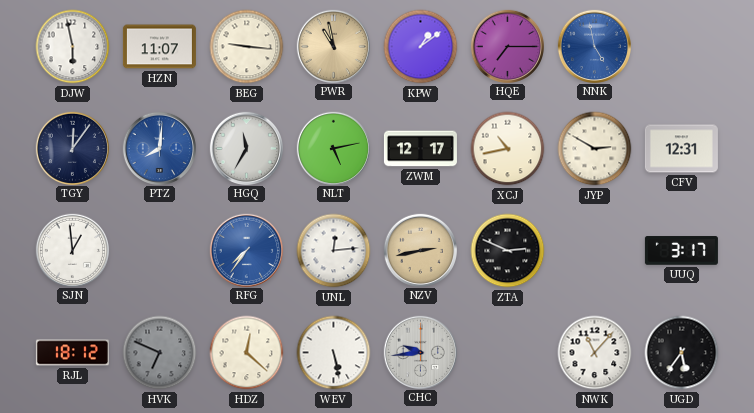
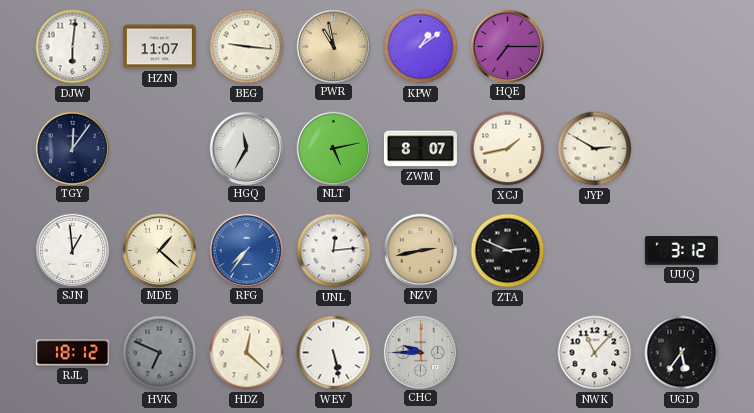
DJW: 5:58 -> 6:01
NNK: 4:58 -> none
PTZ: 8:01 -> none
ZWM: 12:17 -> 8:07
XCJ: 10:43 -> 1:43
CFV: 12:31 -> none
MDE: none -> 1:22
UUQ: 3:17 -> 3:12
CHC: 9:44 -> 9:45
